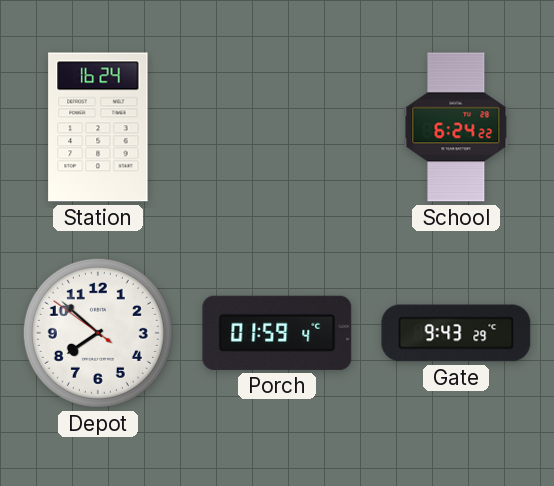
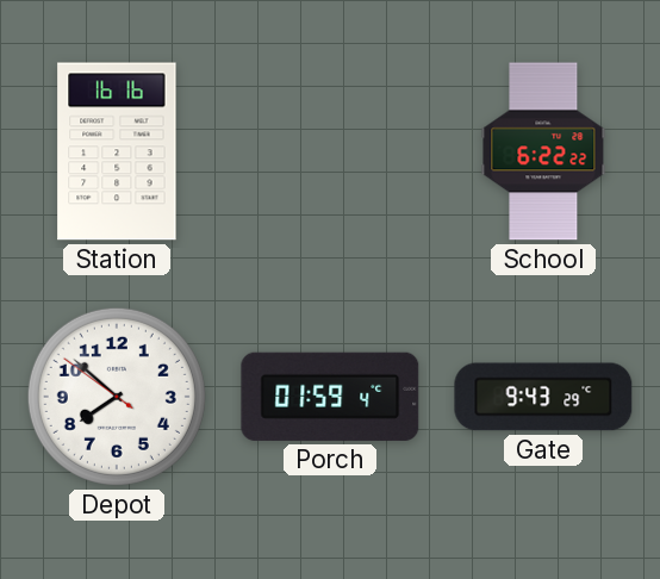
Station: 16:24 -> 16:16
School: 6:24 -> 6:22
